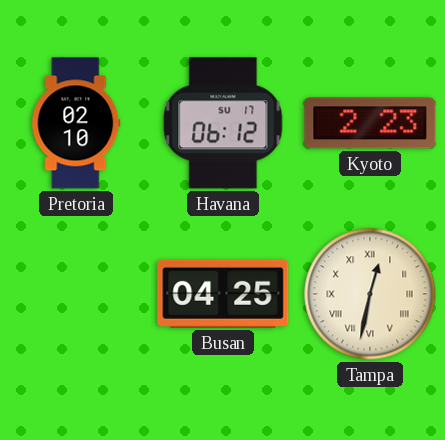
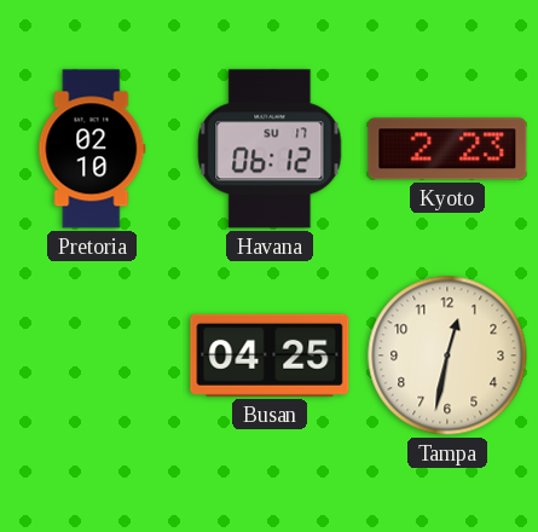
Tampa numerals: Roman -> Arabic
